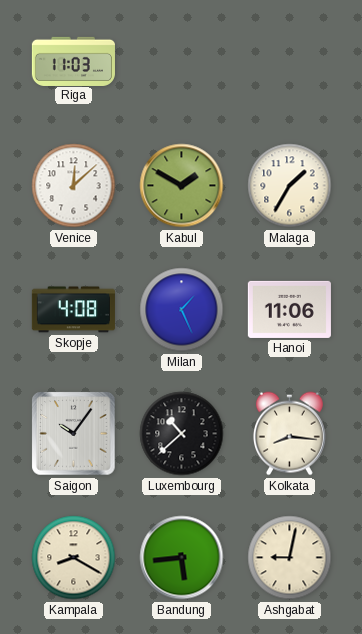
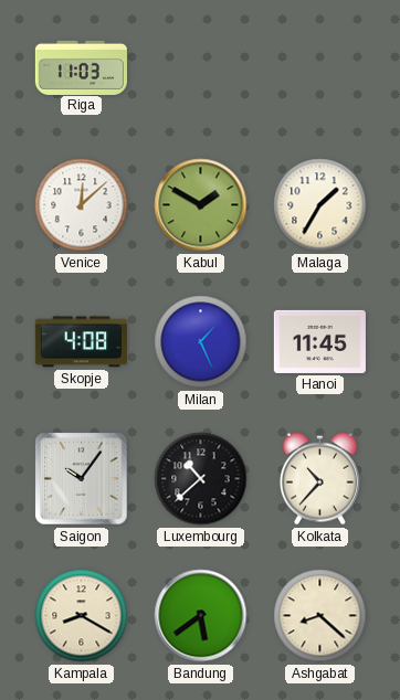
Hanoi: 11:06 -> 11:45
Kolkata: 8:16 -> 10:37
Bandung: 5:44 -> 5:39
Ashgabat: 9:02 -> 8:22
